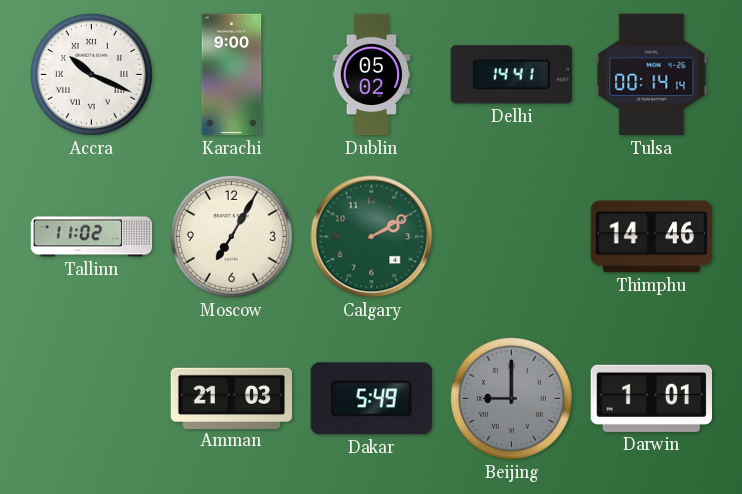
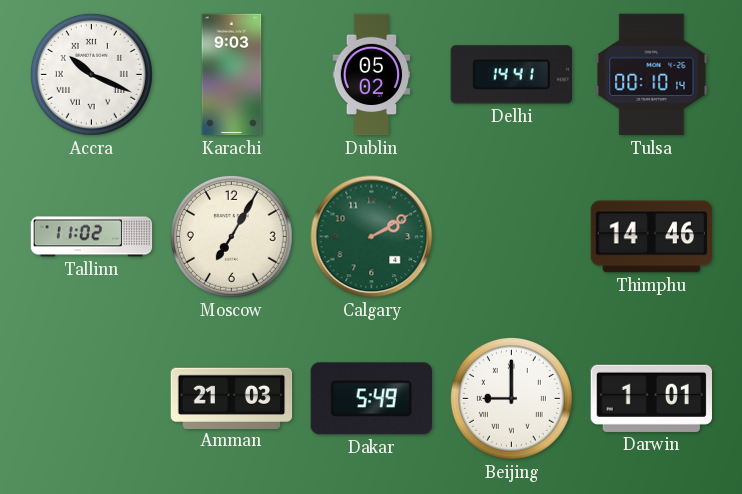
Karachi: 9:00 -> 9:03
Tulsa: 00:14 -> 00:10
Beijing dial: grey -> white
